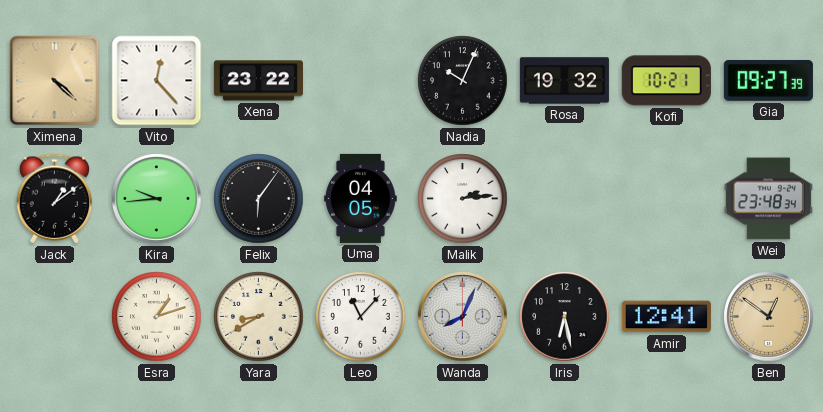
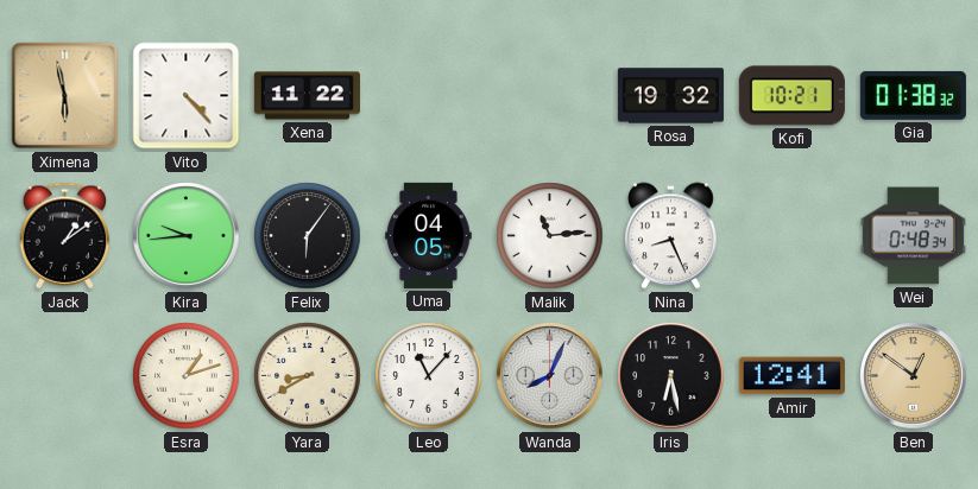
Ximena: 4:22 -> 5:58
Vito: 12:23 -> 4:23
Xena: 23:22 -> 11:22
Nadia: 10:04 -> none
Gia: 09:27 -> 01:38
Malik: 2:14 -> 11:14
Nina: none -> 8:26
Wei: 23:48 -> 0:48
